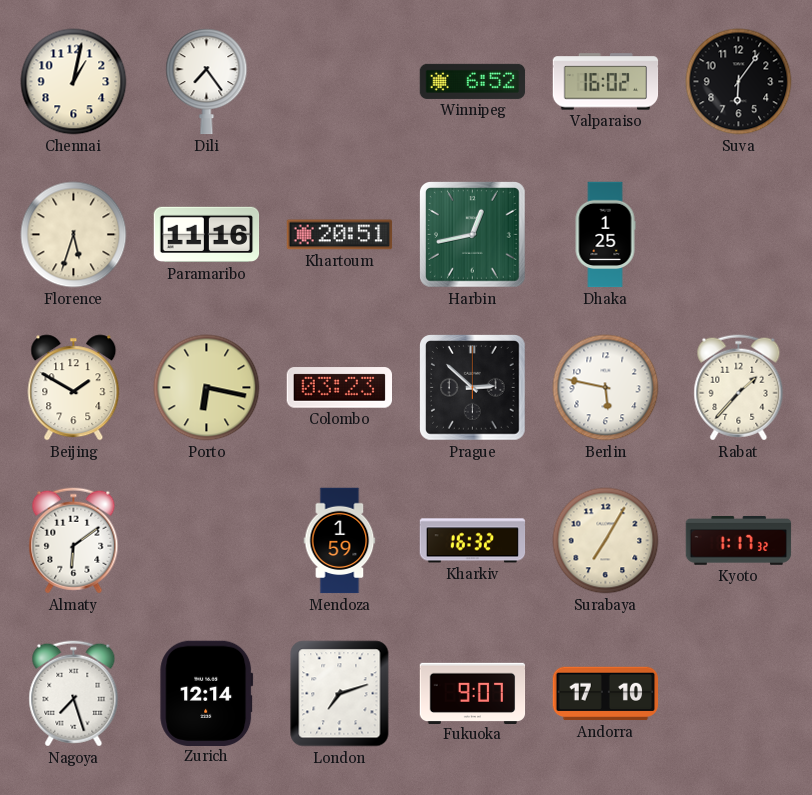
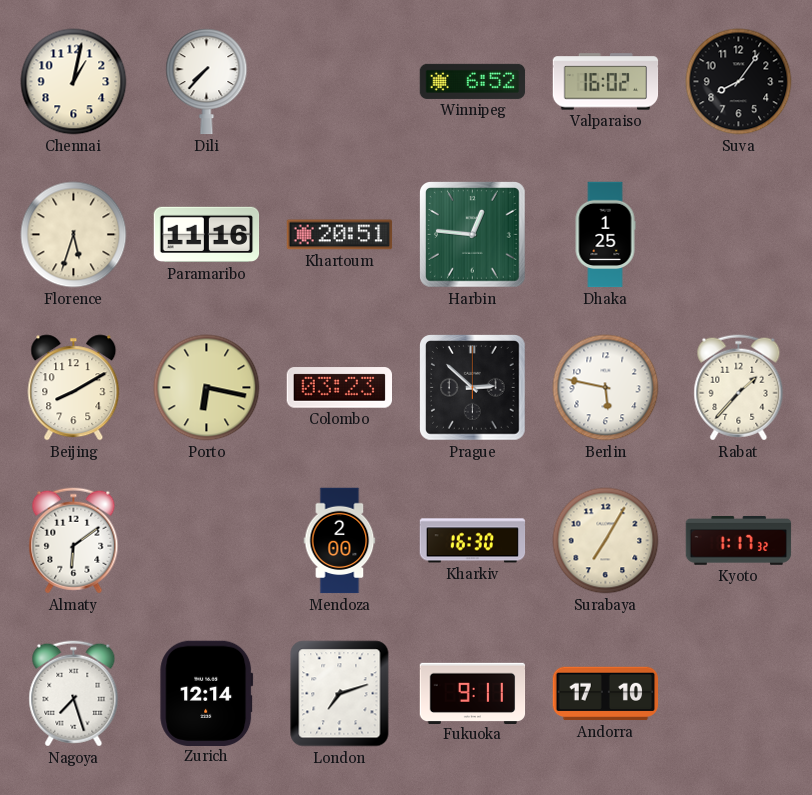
Dili: 7:24 -> 7:37
Suva: 6:06 -> 8:06
Harbin: 12:43 -> 12:46
Beijing: 1:50 -> 8:10
Mendoza: 1:59 -> 2:00
Kharkiv: 16:32 -> 16:30
Fukuoka: 9:07 -> 9:11
